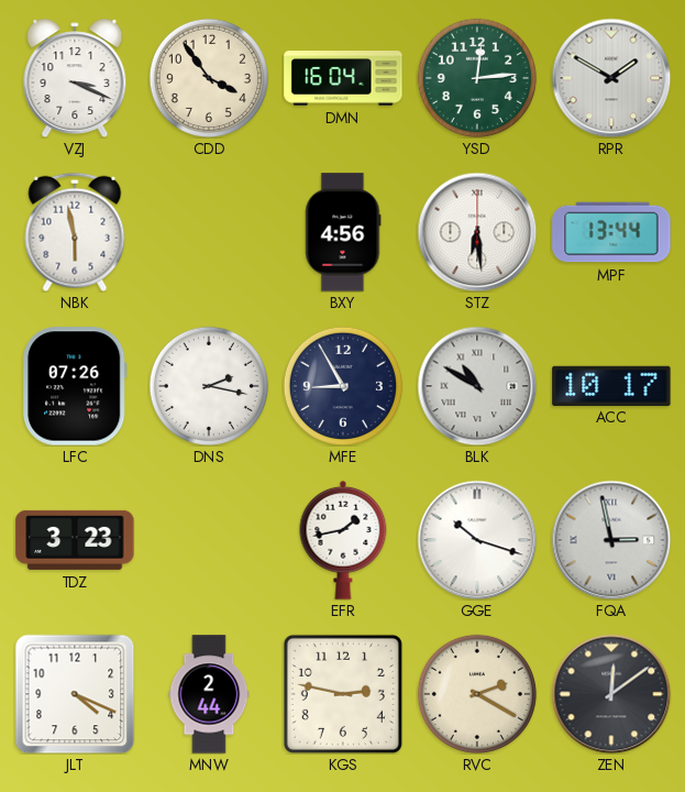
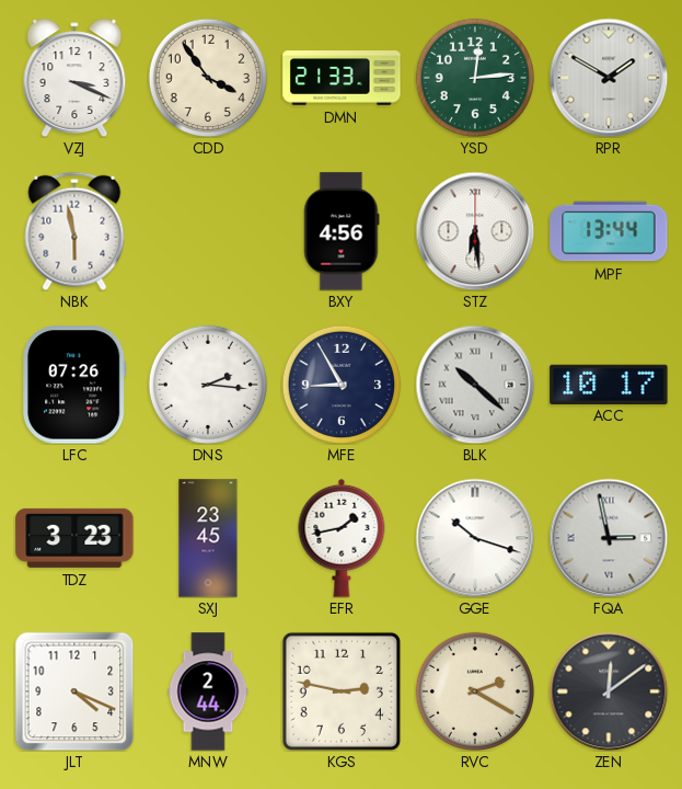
DMN: 16:04 -> 21:33
DNS: 2:17 -> 2:16
BLK: 10:50 -> 10:22
SXJ: none -> 23:45
